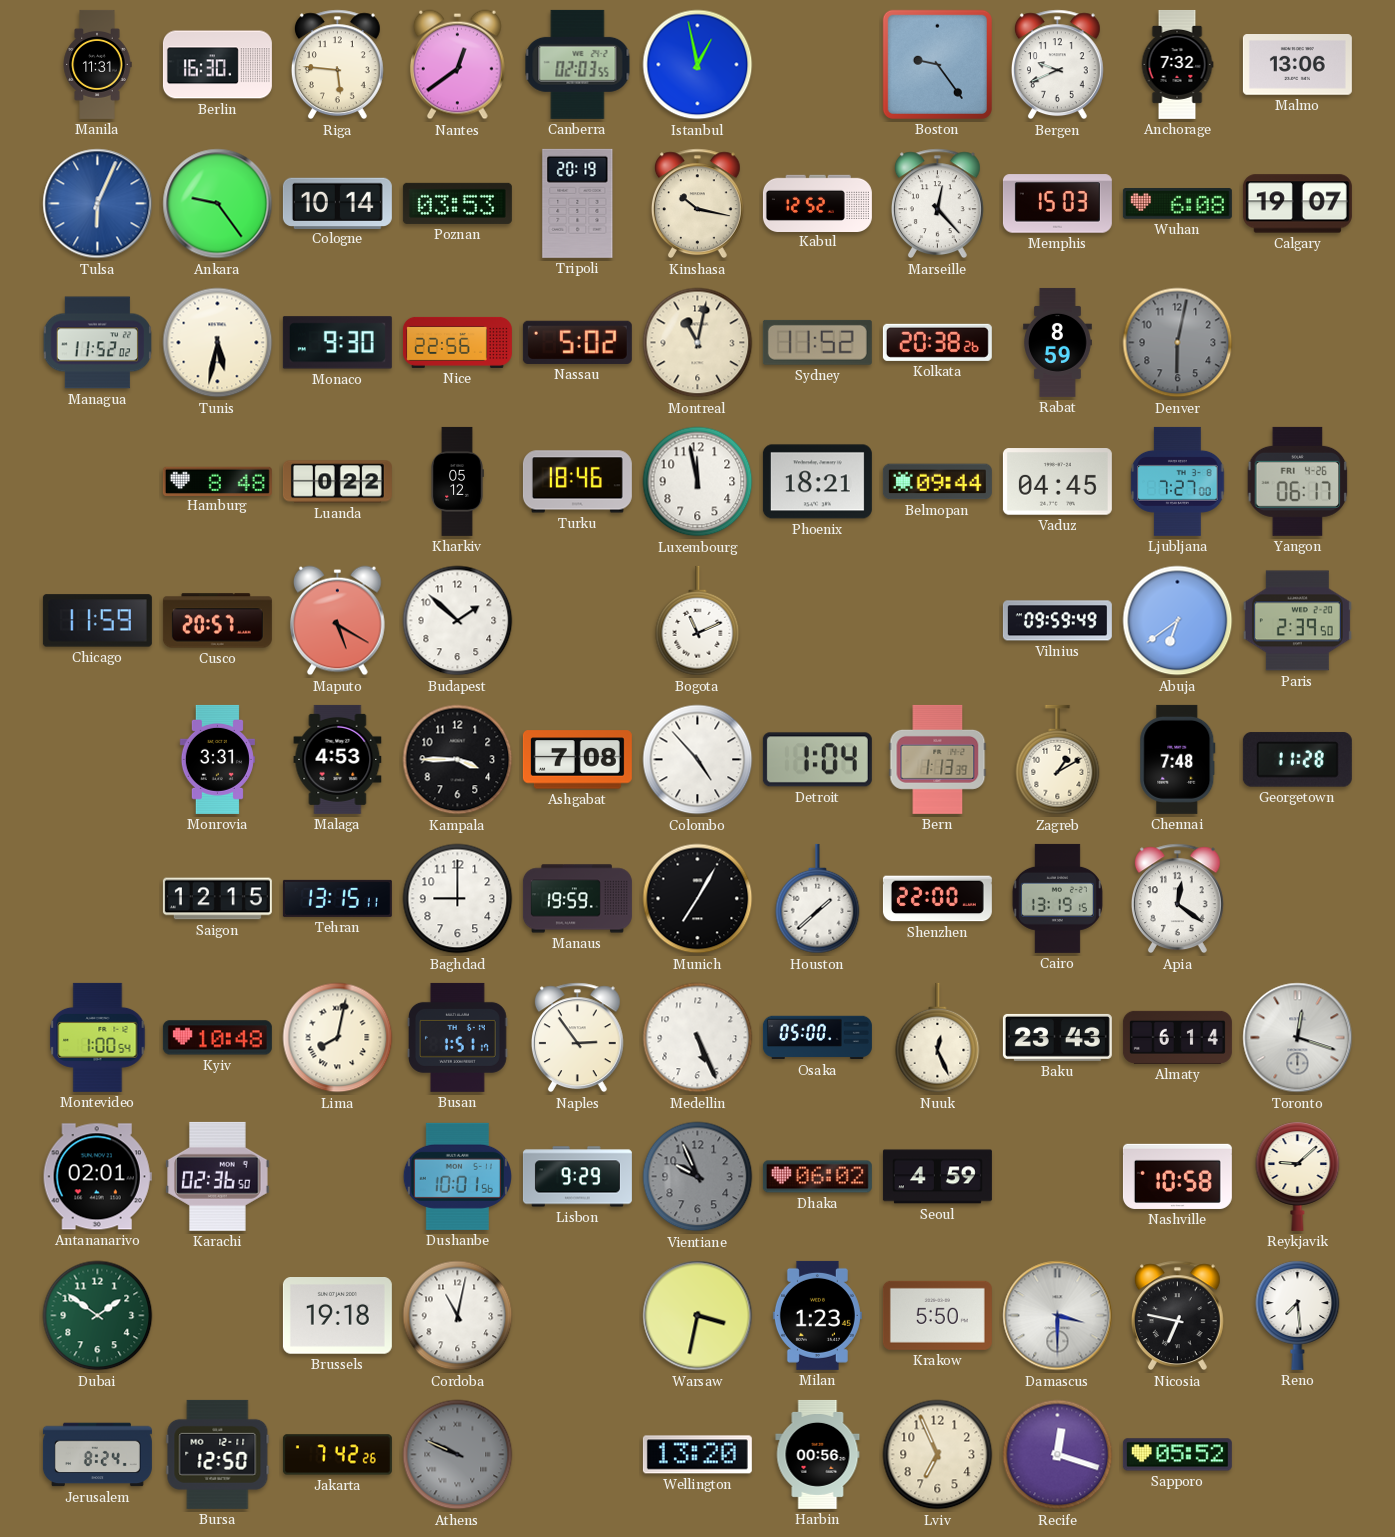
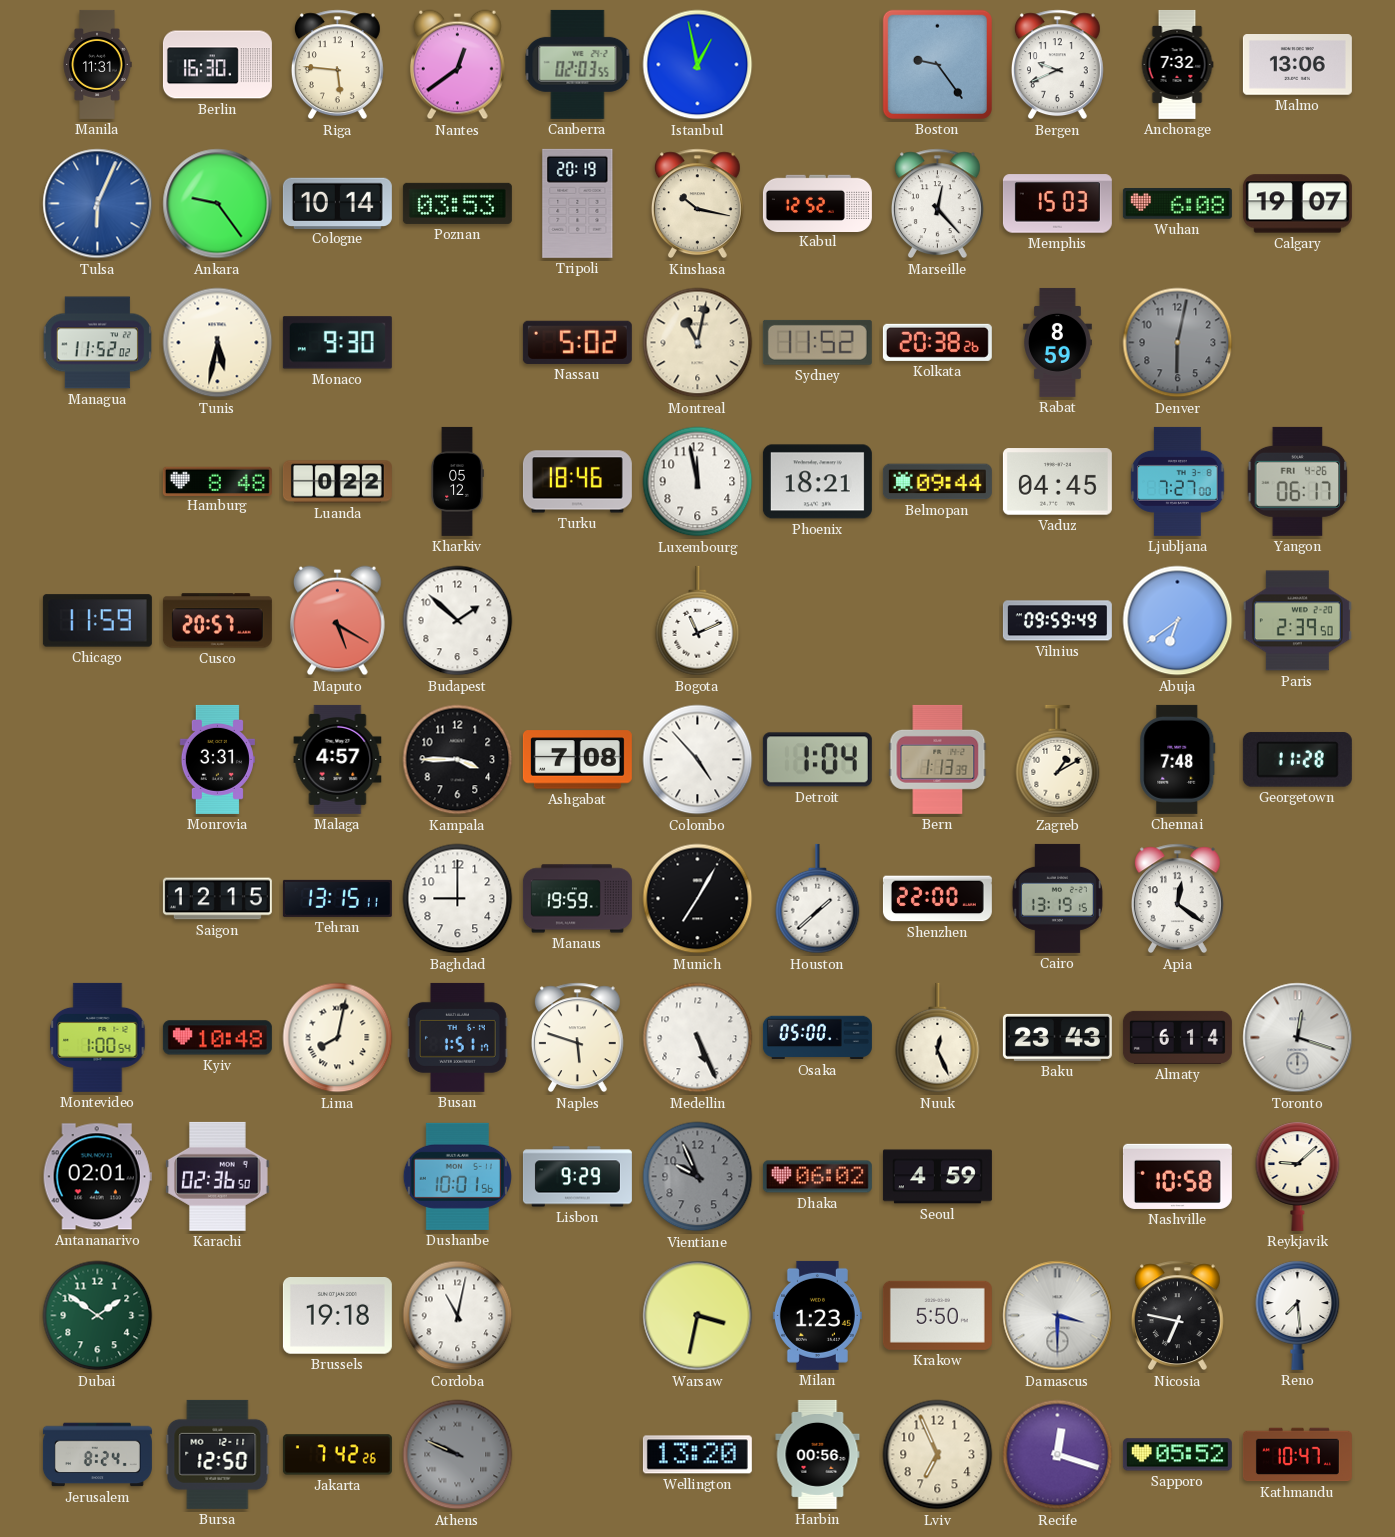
Nice: 22:56 -> none
Malaga: 4:53 -> 4:57
Naples: 2:54 -> 5:48
Kathmandu: none -> 10:47
